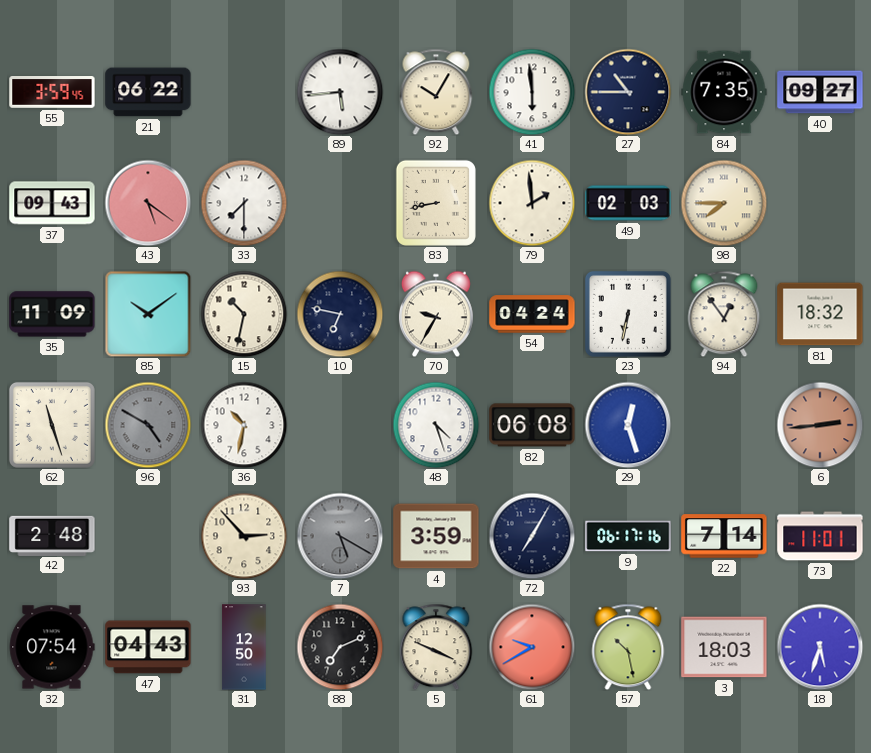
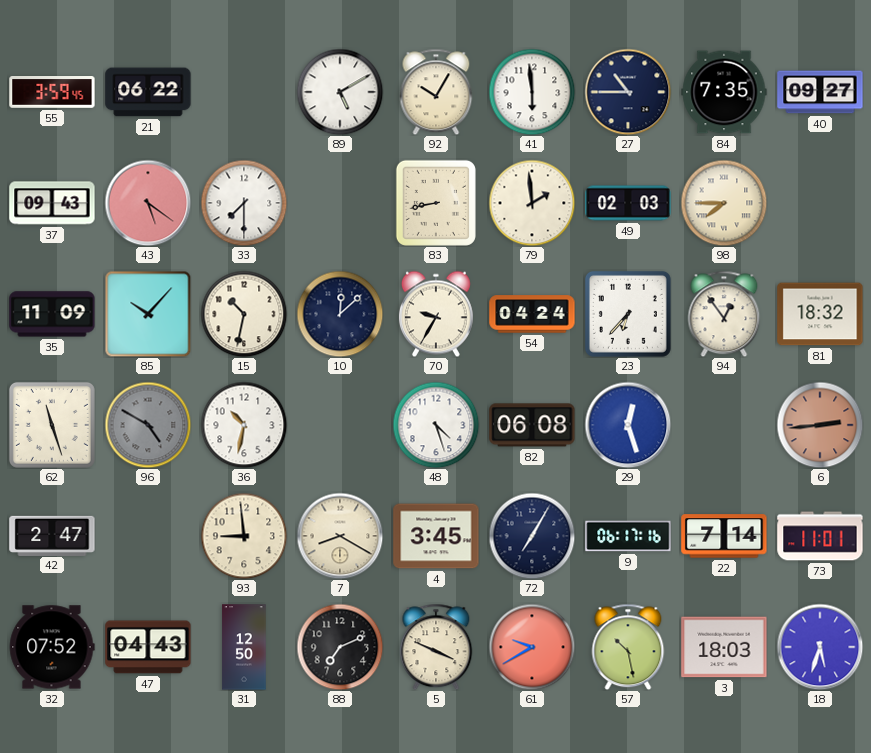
89: 5:44 -> 5:10
85: 10:09 -> 10:07
10: 6:47 -> 12:08
23: 6:32 -> 6:37
42: 2:48 -> 2:47
93: 2:53 -> 8:59
7: 5:20 -> 8:20
7 dial: grey -> cream
4: 3:59 -> 3:45
32: 07:54 -> 07:52
